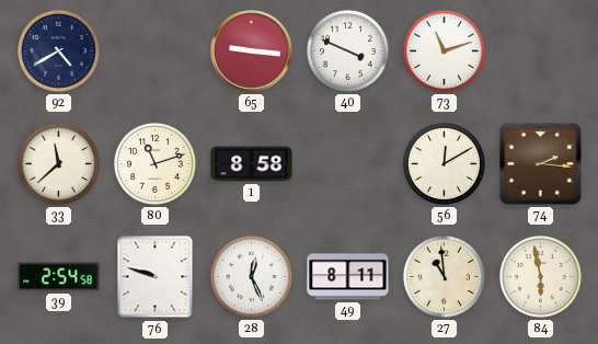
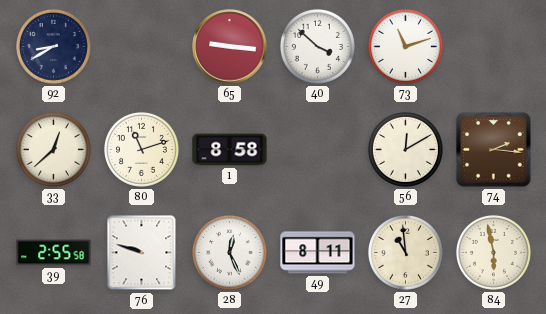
92: 4:40 -> 8:40
40: 3:49 -> 3:52
33: 11:38 -> 12:38
39: 2:54 -> 2:55
